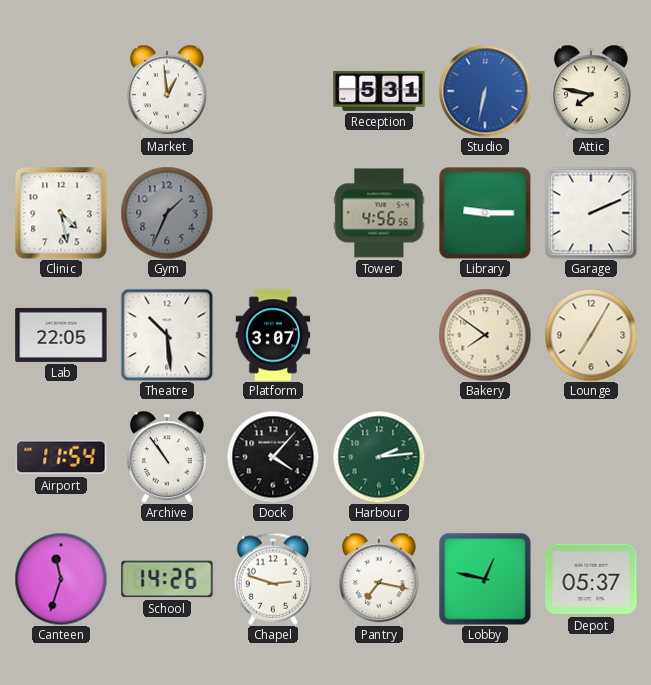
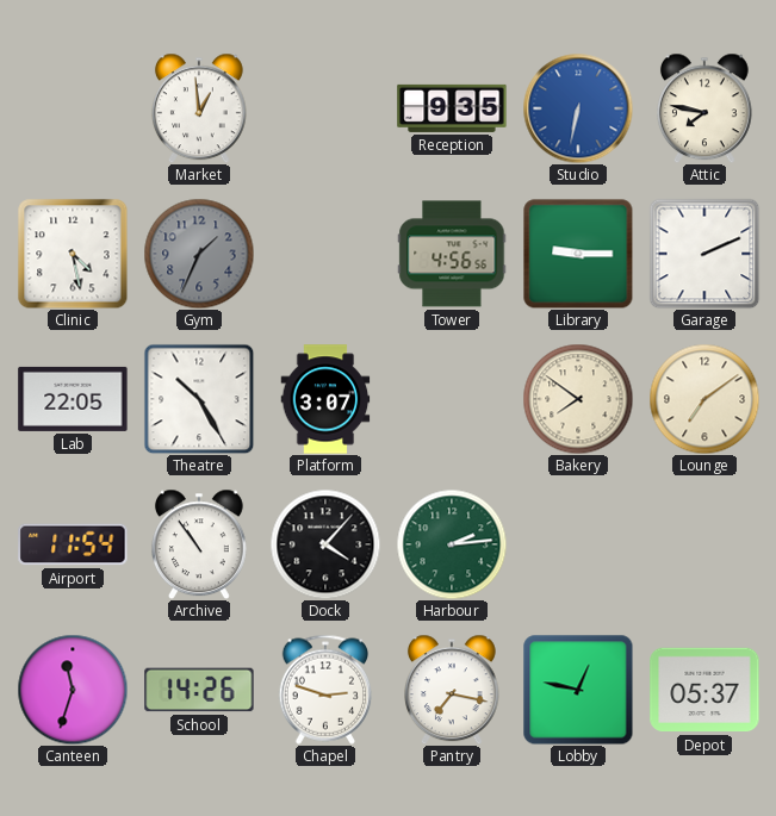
Reception: 5:31 -> 9:35
Theatre: 10:29 -> 10:25
Lounge: 7:05 -> 7:09
